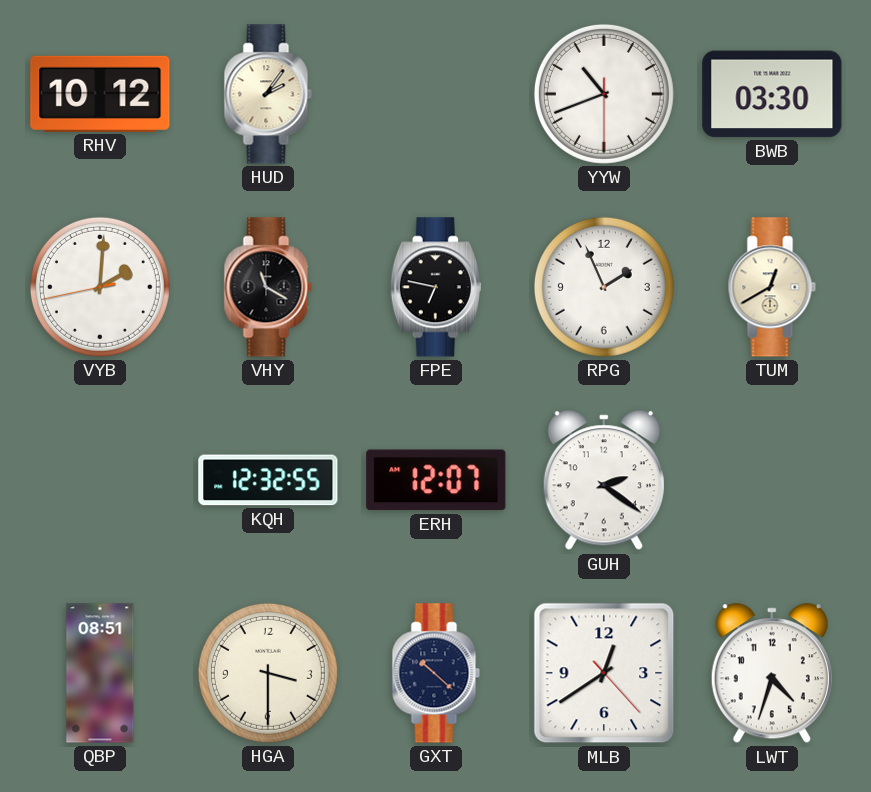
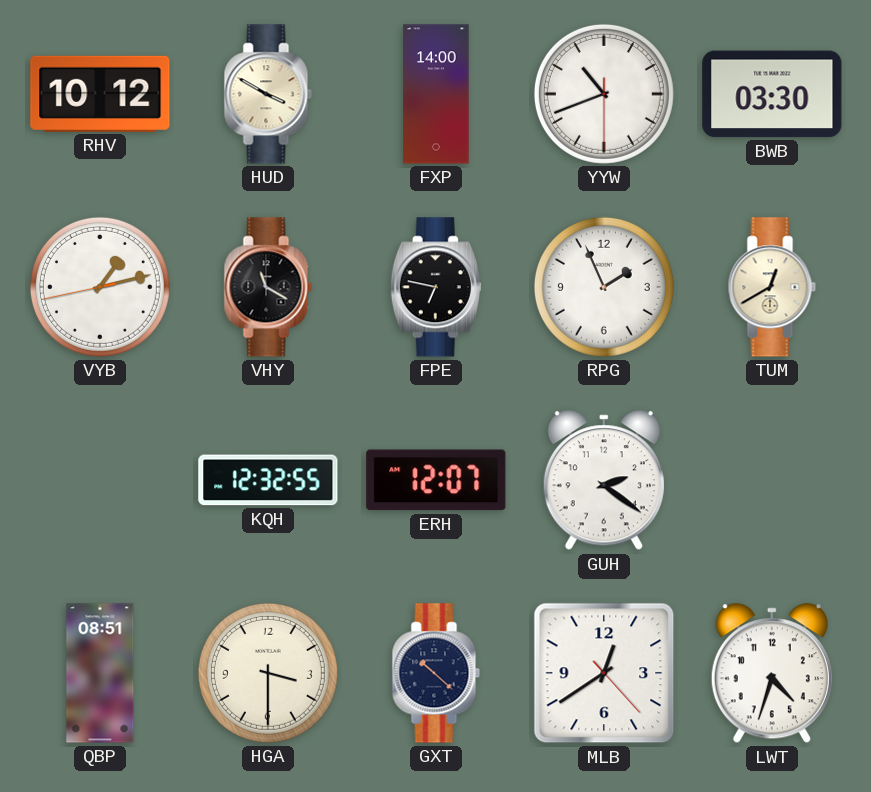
HUD: 2:06 -> 3:50
FXP: none -> 14:00
VYB: 2:00 -> 1:12
